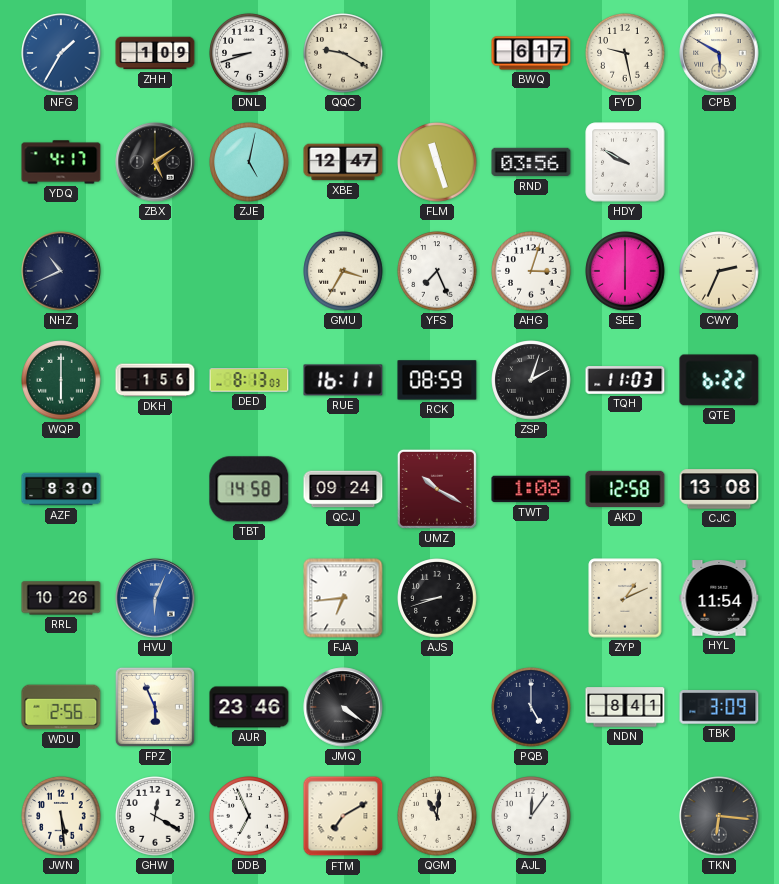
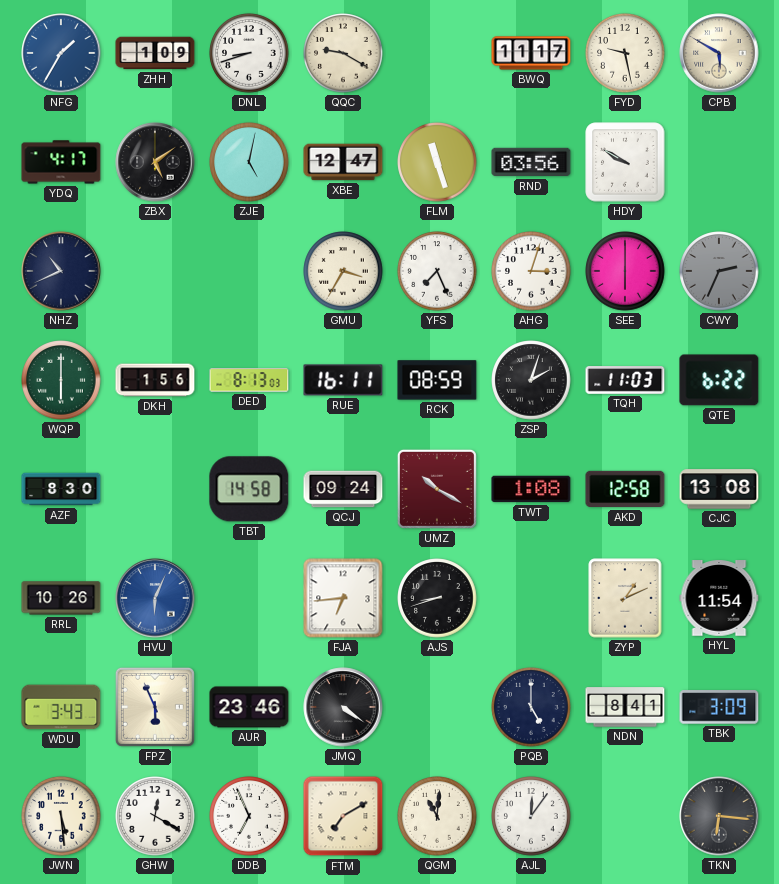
BWQ: 6:17 -> 11:17
CWY dial: cream -> grey
WDU: 2:56 -> 3:43
